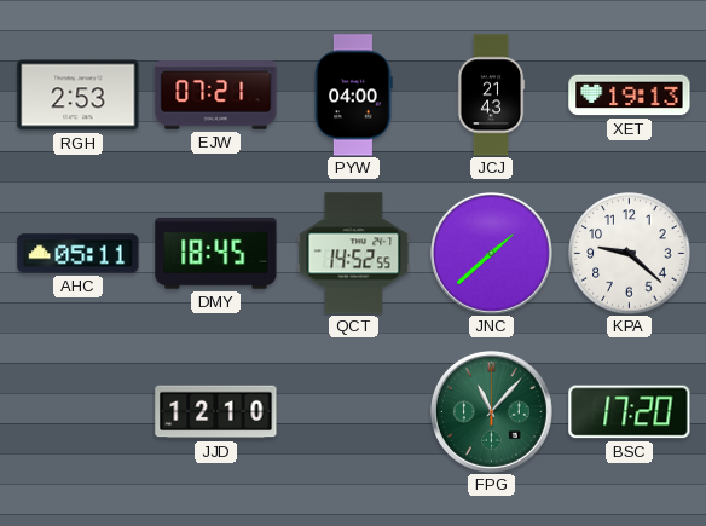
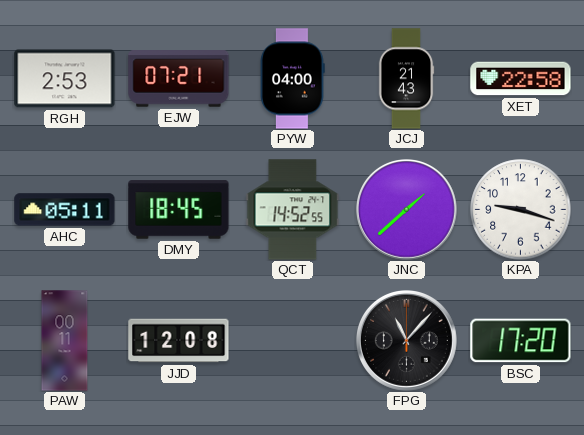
XET: 19:13 -> 22:58
KPA: 9:22 -> 9:18
PAW: none -> 00:11
JJD: 12:10 -> 12:08
FPG dial: green -> black
